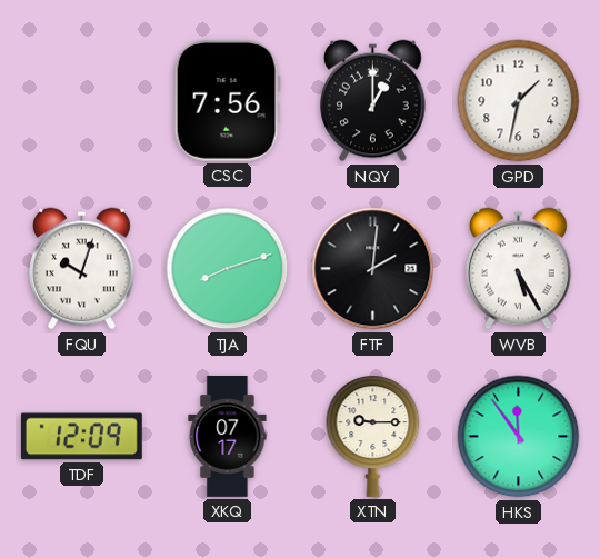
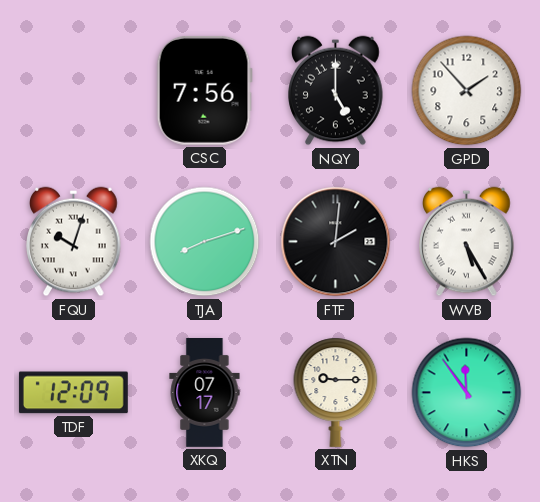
NQY: 1:00 -> 5:00
GPD: 1:32 -> 1:53
